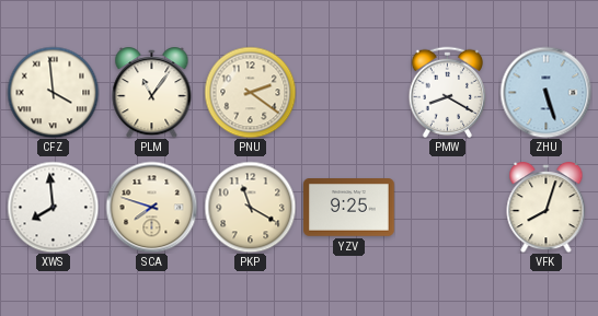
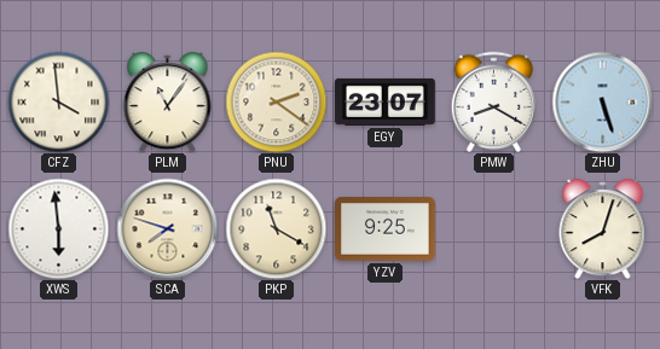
EGY: none -> 23:07
XWS: 7:59 -> 5:59
